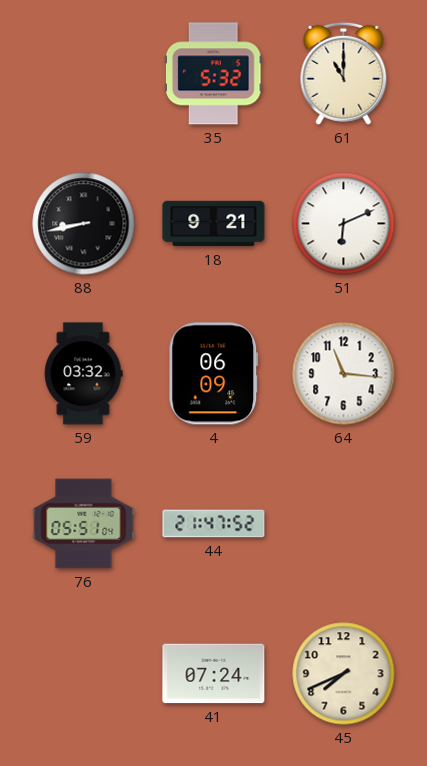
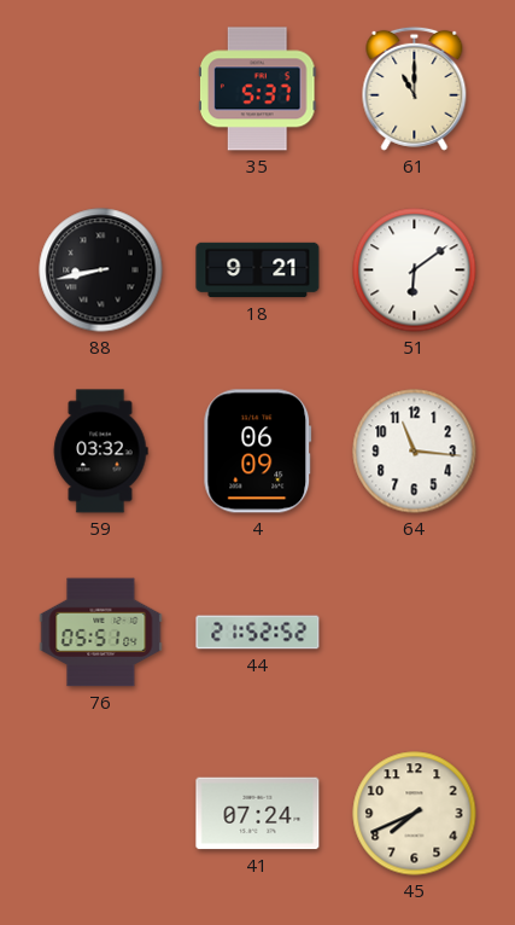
35: 5:32 -> 5:37
51: 6:11 -> 6:09
44: 21:47 -> 21:52
